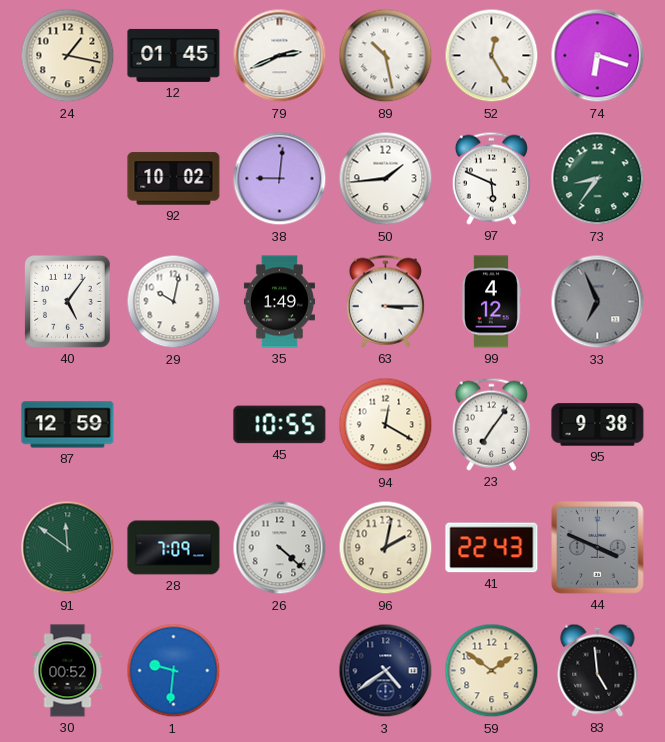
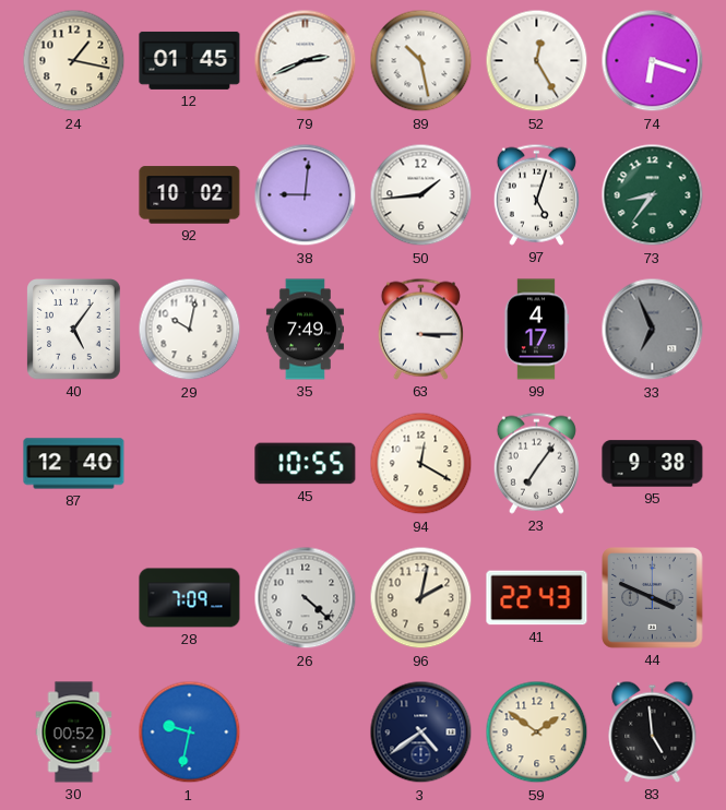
97: 5:49 -> 5:03
35: 1:49 -> 7:49
99: 4:12 -> 4:17
87: 12:59 -> 12:40
91: 11:51 -> none
1: 9:31 -> 9:32
